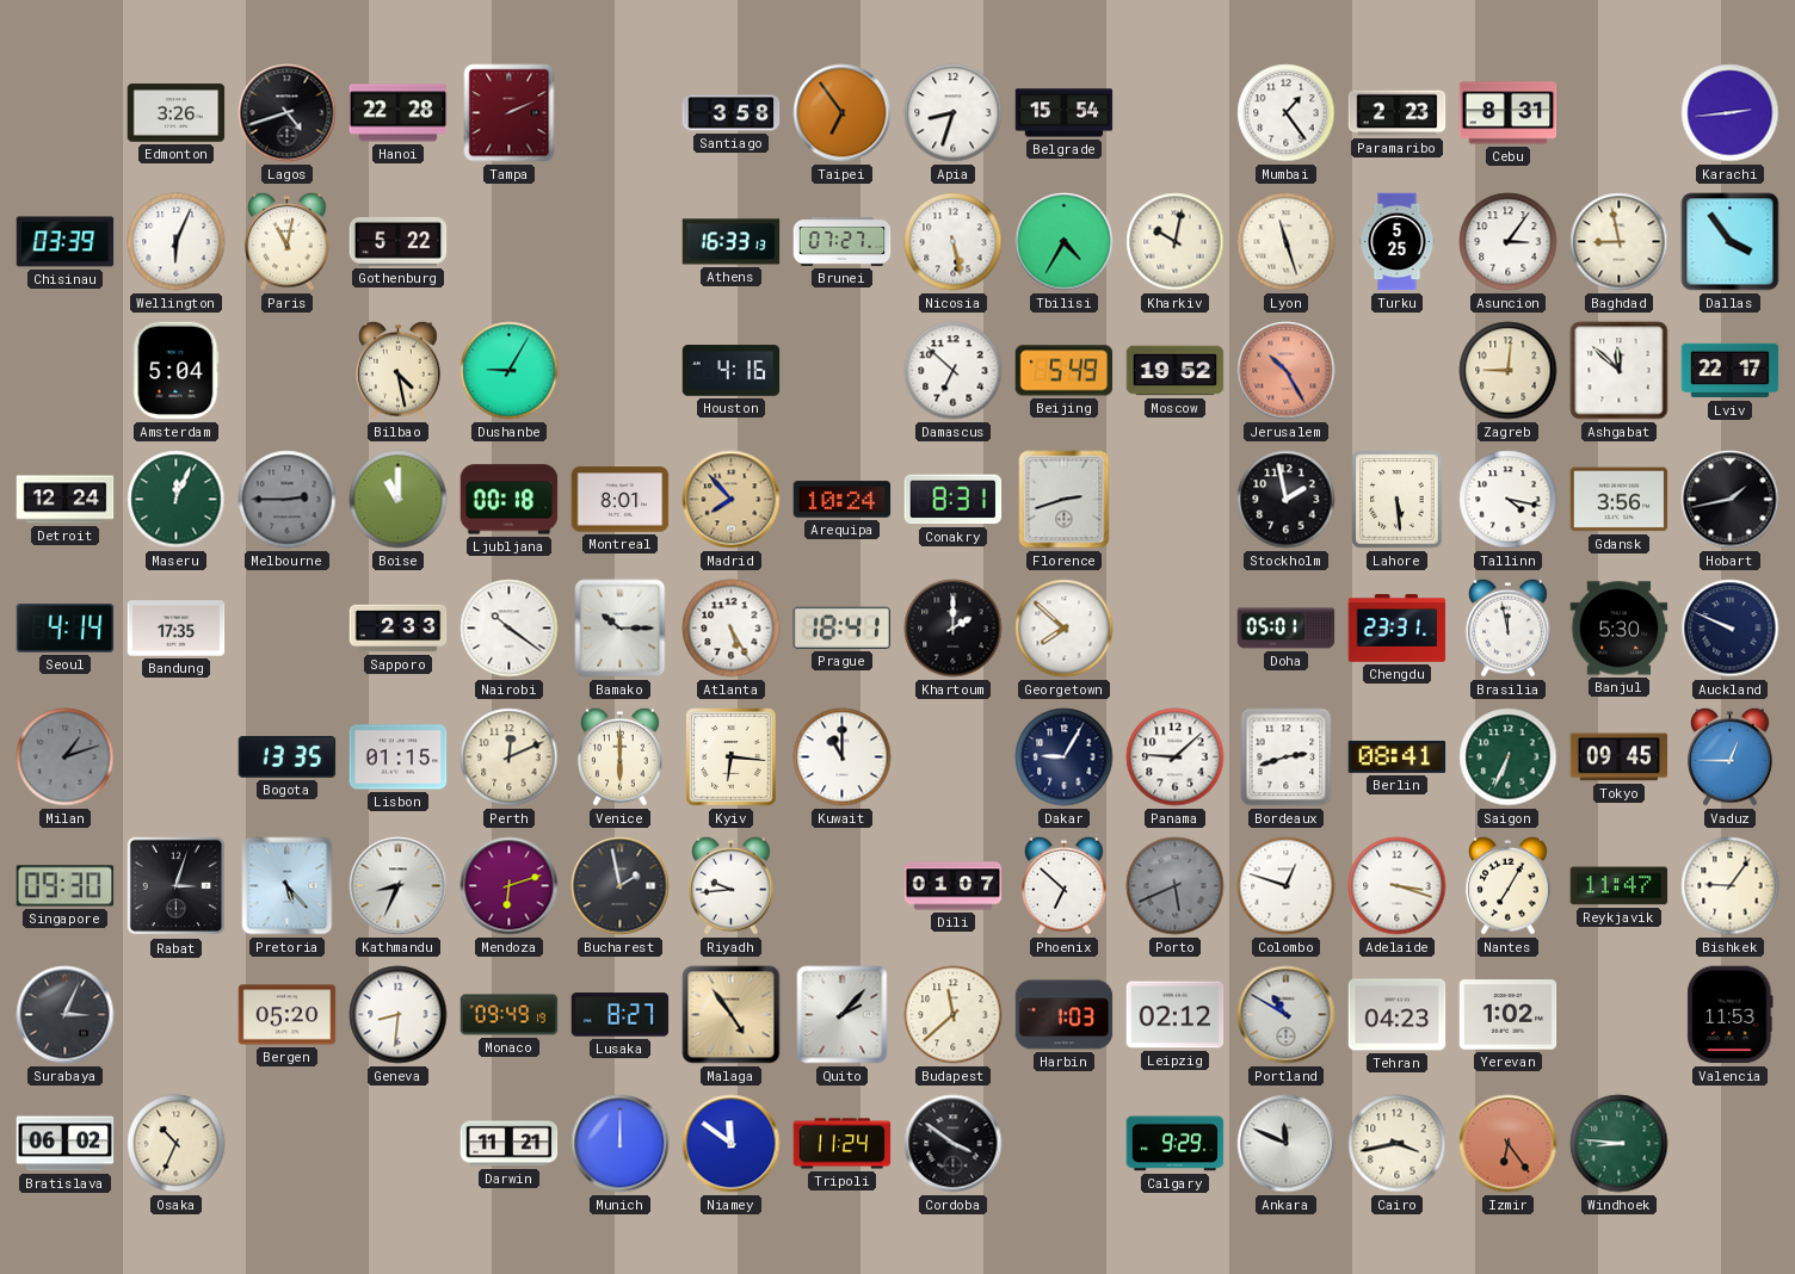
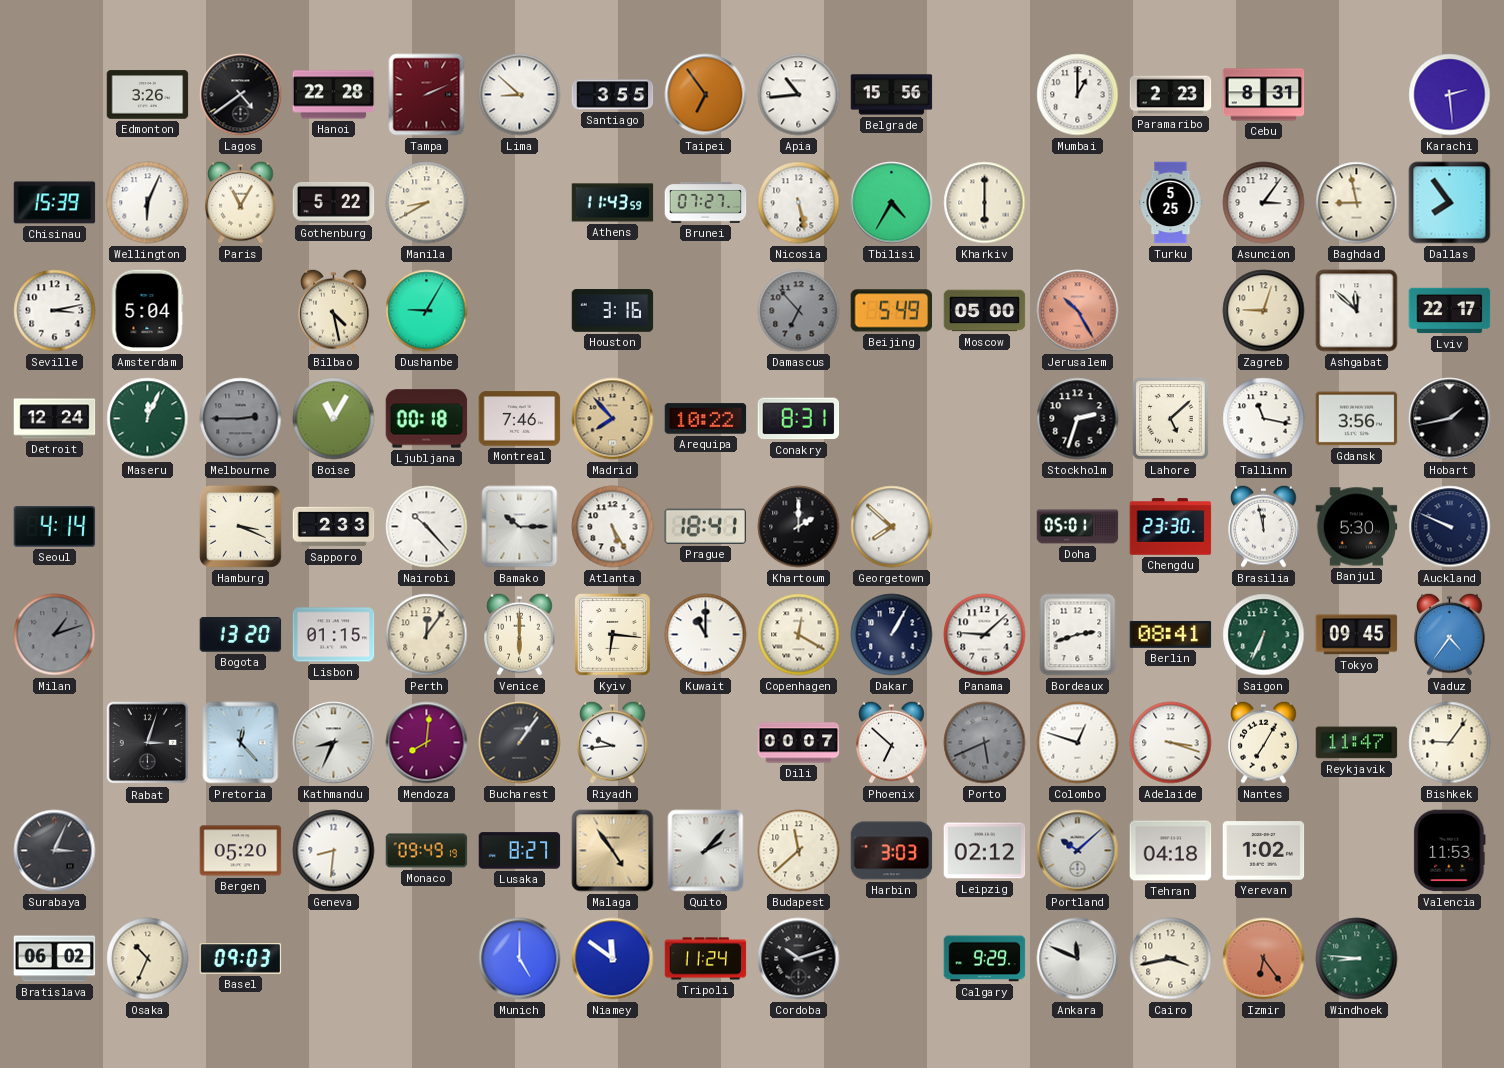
Lagos: 4:42 -> 4:39
Lima: none -> 8:52
Santiago: 3:58 -> 3:55
Apia: 8:33 -> 10:44
Belgrade: 15:54 -> 15:56
Mumbai: 1:24 -> 1:00
Karachi: 2:44 -> 2:29
Chisinau: 03:39 -> 15:39
Paris: 11:02 -> 11:05
Manila: none -> 8:40
Athens: 16:33 -> 11:43
Kharkiv: 10:02 -> 6:00
Lyon: 11:27 -> none
Dallas: 3:54 -> 7:54
Seville: none -> 3:13
Houston: 4:16 -> 3:16
Damascus: 6:52 -> 6:53
Damascus dial: white -> grey
Moscow: 19:52 -> 05:00
Zagreb: 9:01 -> 9:03
Boise: 11:00 -> 11:05
Montreal: 8:01 -> 7:46
Arequipa: 10:24 -> 10:22
Florence: 2:42 -> none
Stockholm: 1:58 -> 2:33
Lahore: 5:29 -> 5:08
Tallinn: 4:17 -> 11:17
Bandung: 17:35 -> none
Hamburg: none -> 3:19
Nairobi: 10:21 -> 10:23
Chengdu: 23:31 -> 23:30
Bogota: 13:35 -> 13:20
Perth: 12:11 -> 12:06
Copenhagen: none -> 12:20
Dakar: 9:05 -> 1:05
Vaduz: 12:45 -> 4:36
Singapore: 09:30 -> none
Pretoria: 5:23 -> 12:23
Mendoza: 6:12 -> 8:01
Bucharest: 1:58 -> 1:06
Dili: 01:07 -> 00:07
Harbin: 1:03 -> 3:03
Portland: 10:50 -> 10:08
Tehran: 04:23 -> 04:18
Basel: none -> 09:03
Darwin: 11:21 -> none
Munich: 12:00 -> 5:00
Cordoba: 3:51 -> 10:12
